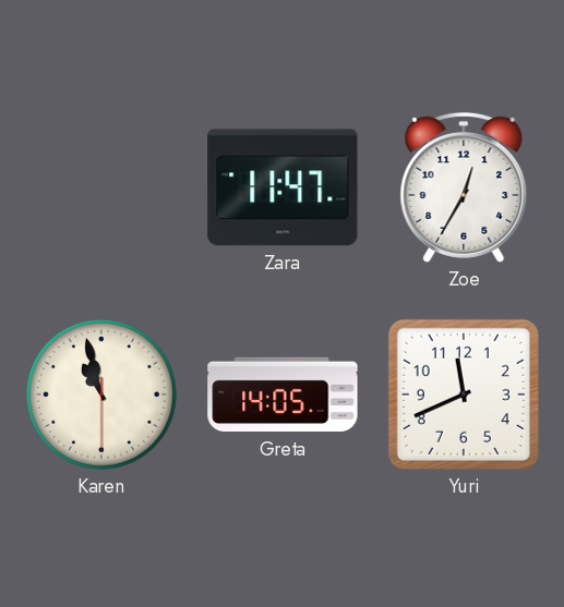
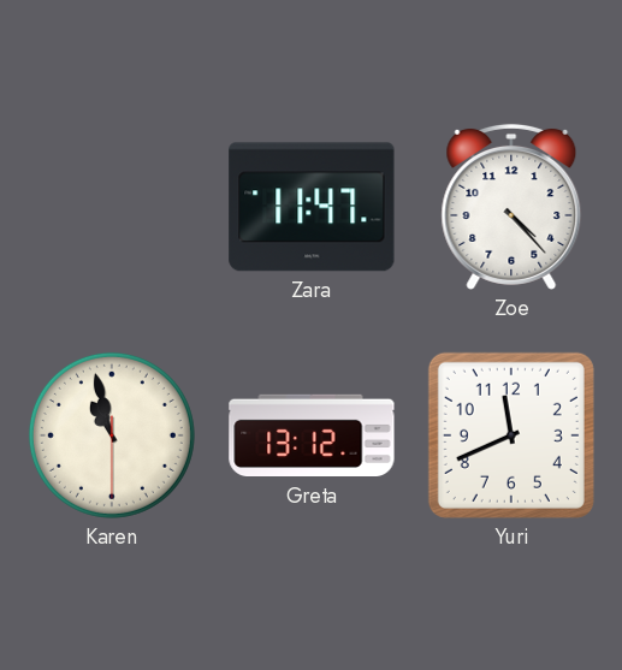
Zoe: 12:35 -> 4:23
Greta: 14:05 -> 13:12
